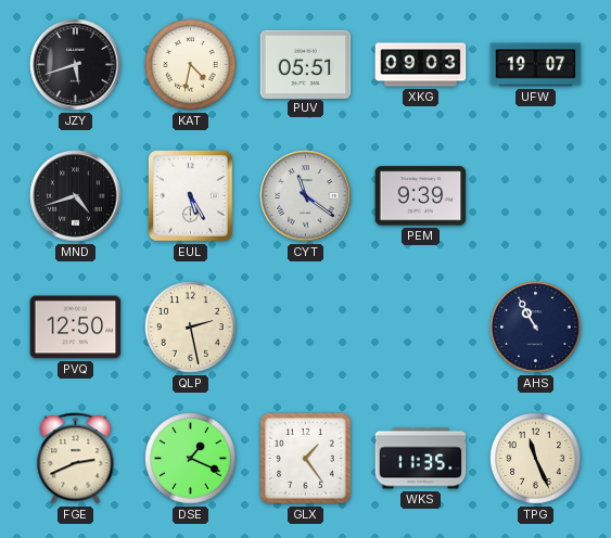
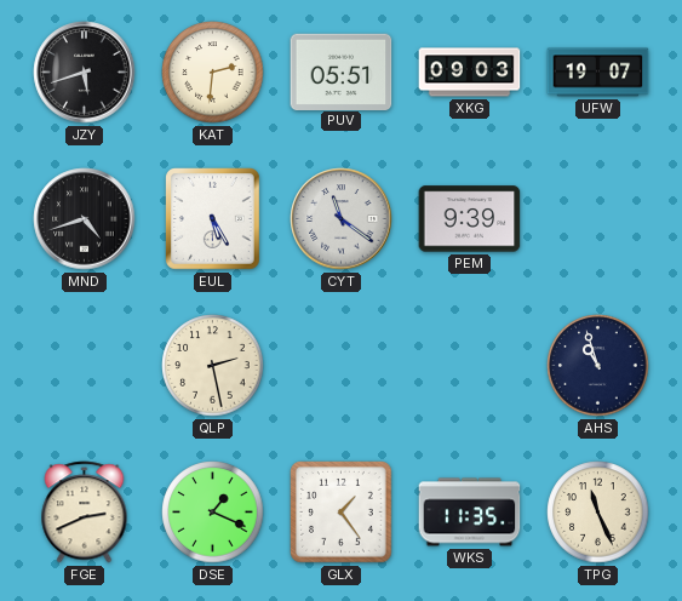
KAT: 4:32 -> 2:31
PVQ: 12:50 -> none
AHS: 10:55 -> 10:57
